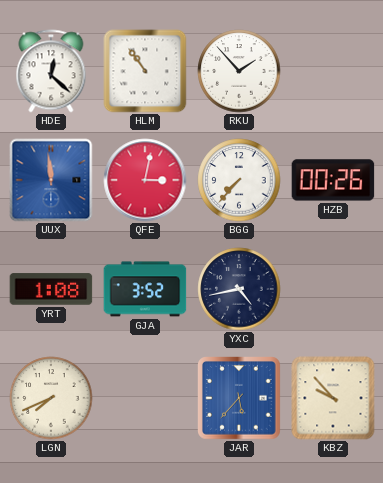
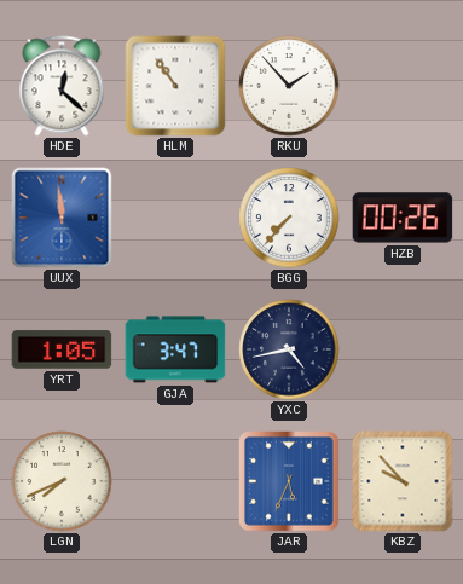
QFE: 3:02 -> none
YRT: 1:08 -> 1:05
GJA: 3:52 -> 3:47
JAR: 5:37 -> 5:34
